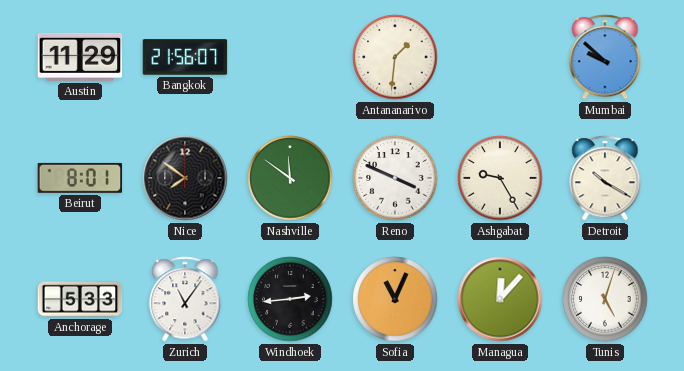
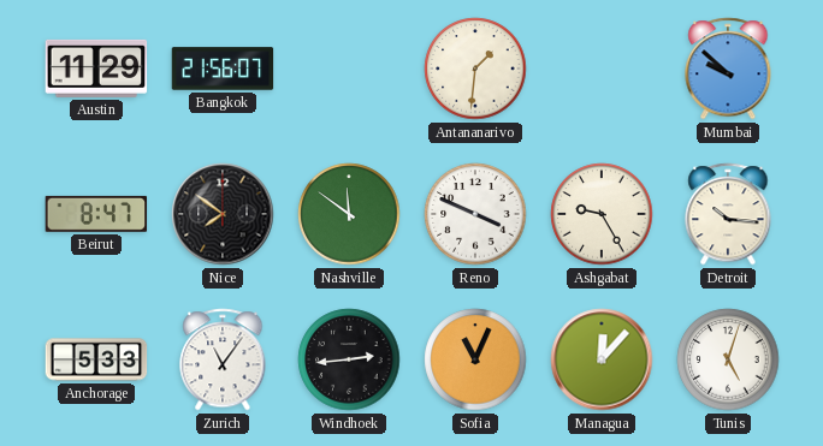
Beirut: 8:01 -> 8:47
Detroit: 10:20 -> 10:16
